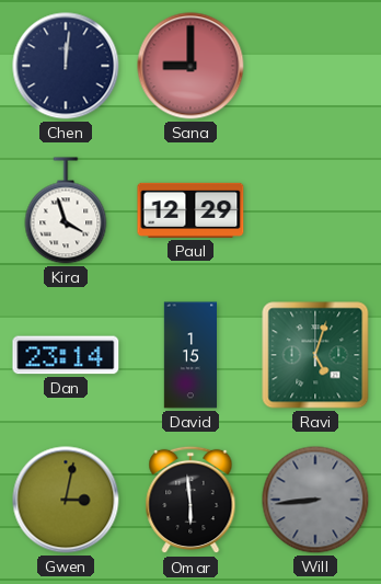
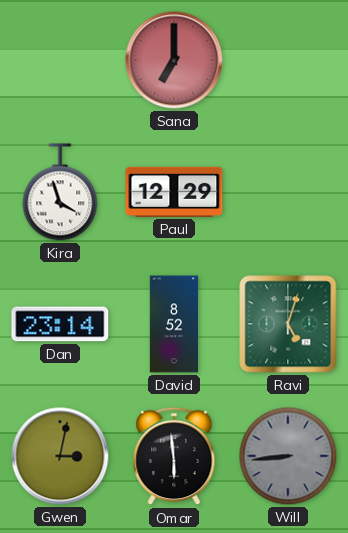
Chen: 12:01 -> none
Sana: 9:00 -> 7:00
David: 1:15 -> 8:52
